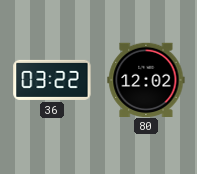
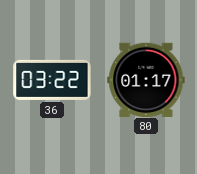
80: 12:02 -> 01:17
